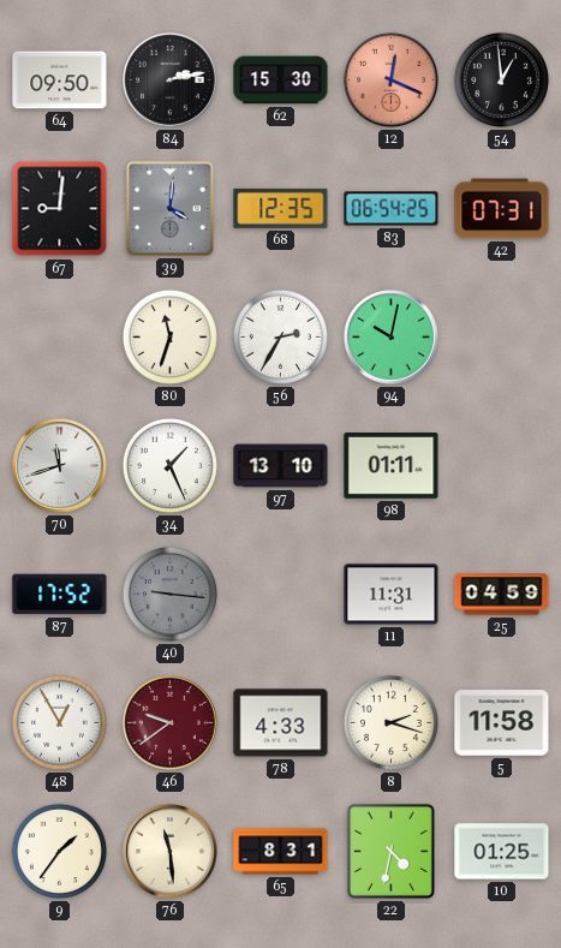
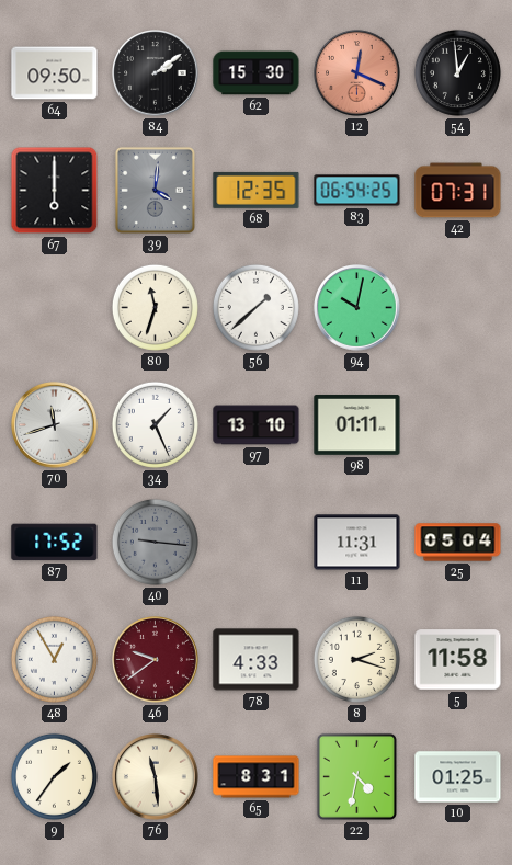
84: 2:13 -> 2:09
67: 9:01 -> 6:00
56: 2:35 -> 1:38
25: 04:59 -> 05:04
